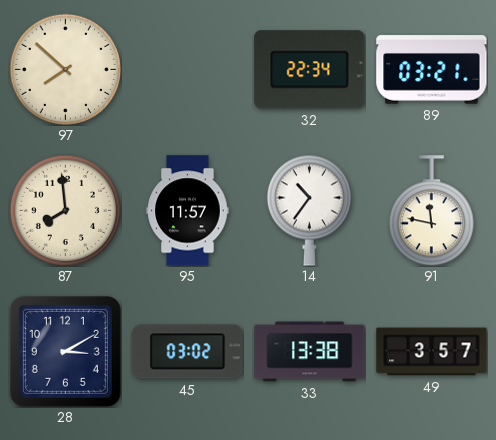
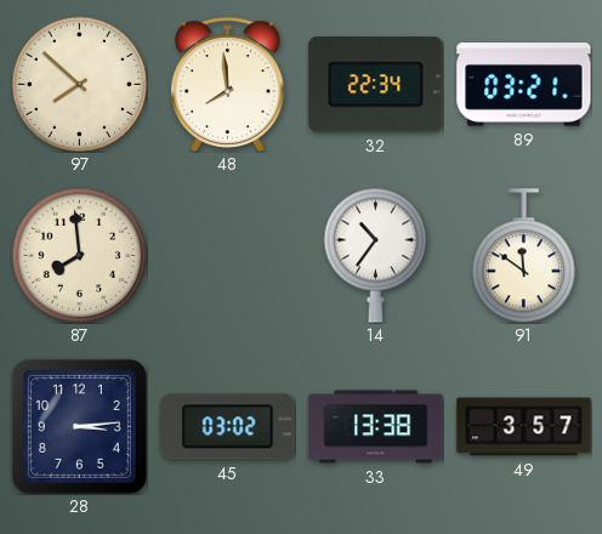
48: none -> 7:59
95: 11:57 -> none
91: 11:47 -> 11:51
28: 3:10 -> 3:14
